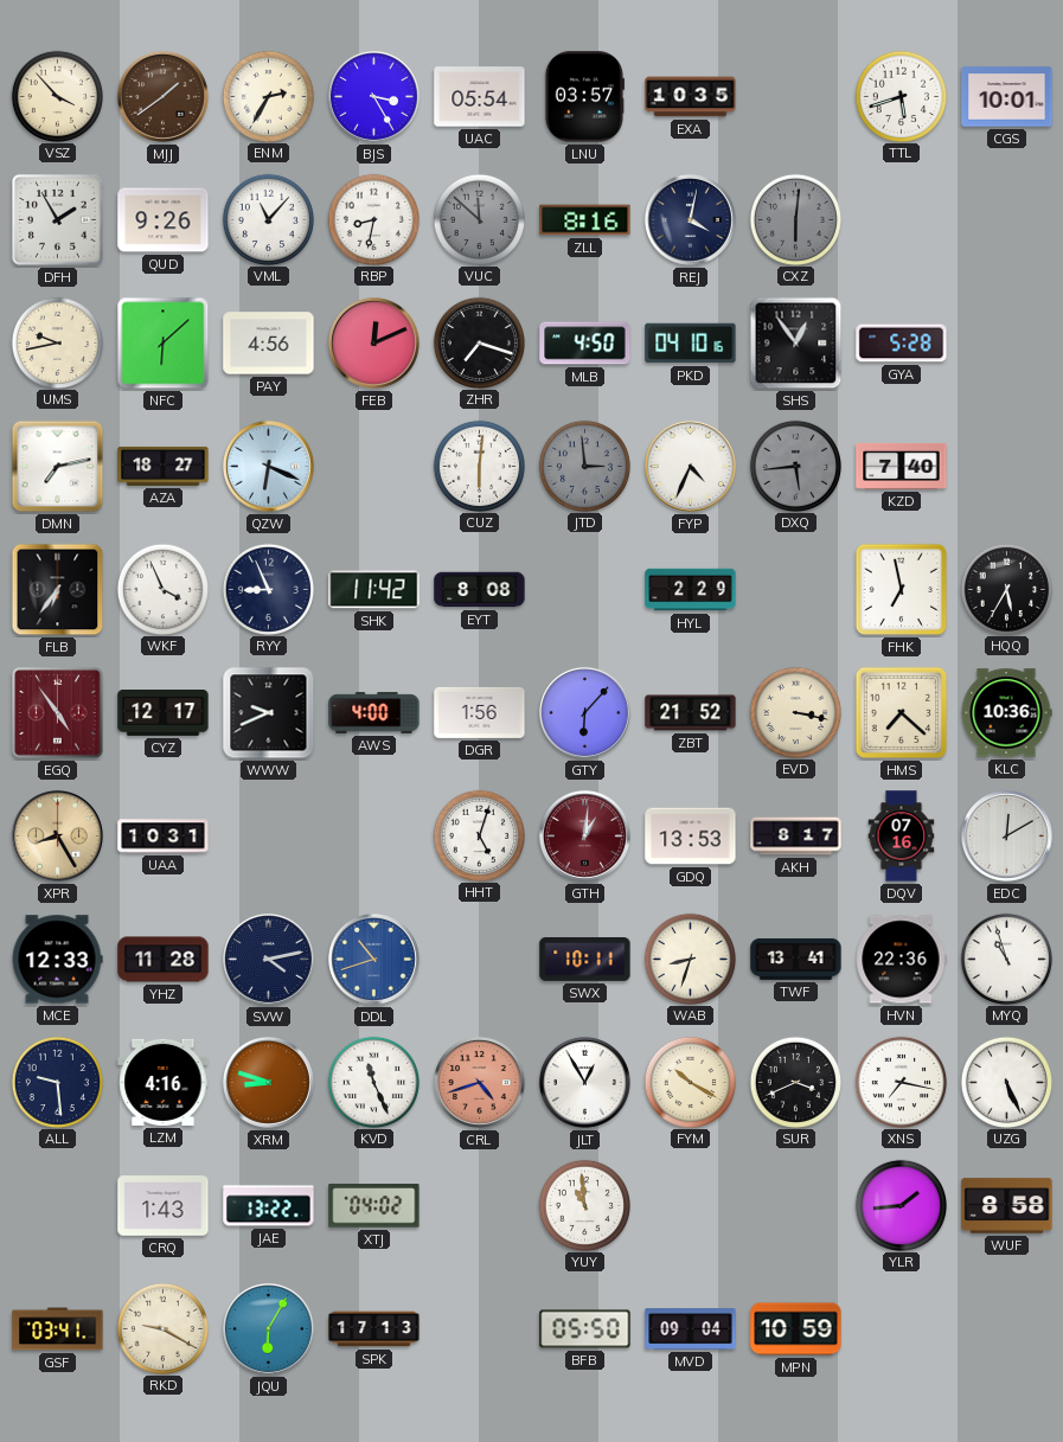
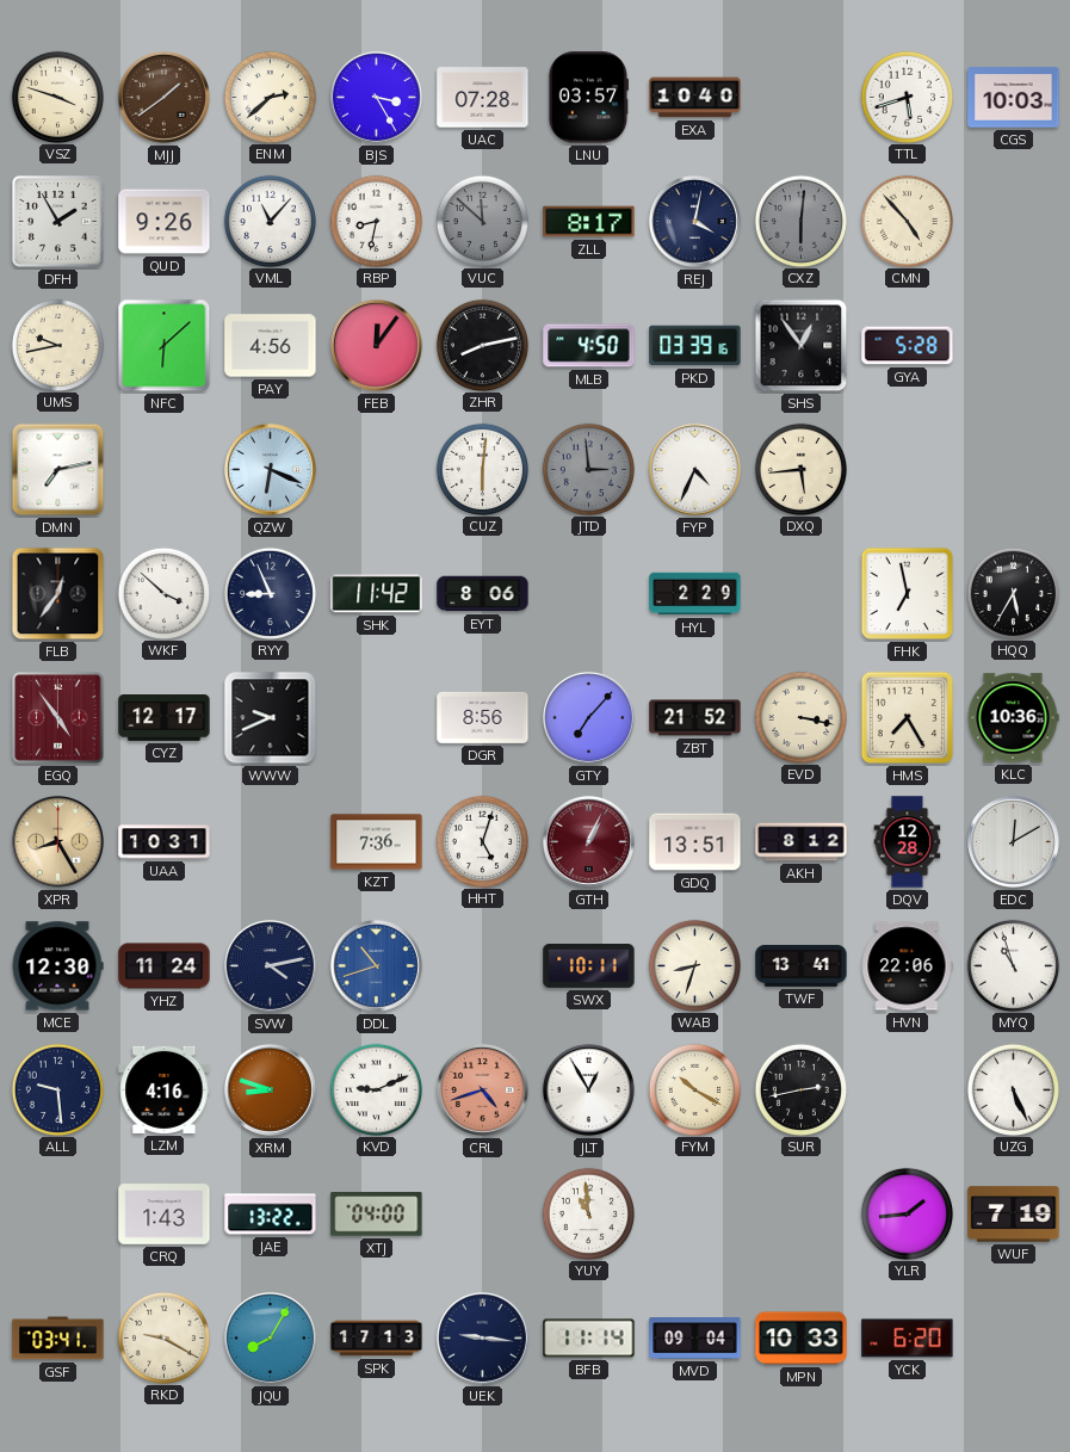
VSZ: 3:53 -> 3:48
ENM: 2:35 -> 2:38
UAC: 05:54 -> 07:28
EXA: 10:35 -> 10:40
CGS: 10:01 -> 10:03
ZLL: 8:16 -> 8:17
CMN: none -> 4:53
FEB: 12:11 -> 12:06
ZHR: 7:18 -> 8:13
PKD: 04:10 -> 03:39
AZA: 18:27 -> none
DXQ dial: grey -> cream
KZD: 7:40 -> none
FLB: 6:36 -> 12:36
WKF: 3:56 -> 3:52
EYT: 8:08 -> 8:06
AWS: 4:00 -> none
DGR: 1:56 -> 8:56
GTY: 6:07 -> 7:07
HMS: 7:22 -> 7:25
KZT: none -> 7:36
GTH: 1:01 -> 1:04
GDQ: 13:53 -> 13:51
AKH: 8:17 -> 8:12
DQV: 07:16 -> 12:28
MCE: 12:33 -> 12:30
YHZ: 11:28 -> 11:24
HVN: 22:36 -> 22:06
KVD: 11:26 -> 9:11
SUR: 3:41 -> 2:43
XNS: 7:17 -> none
XTJ: 04:02 -> 04:00
WUF: 8:58 -> 7:19
JQU: 6:05 -> 8:05
UEK: none -> 9:16
BFB: 05:50 -> 11:14
MPN: 10:59 -> 10:33
YCK: none -> 6:20
